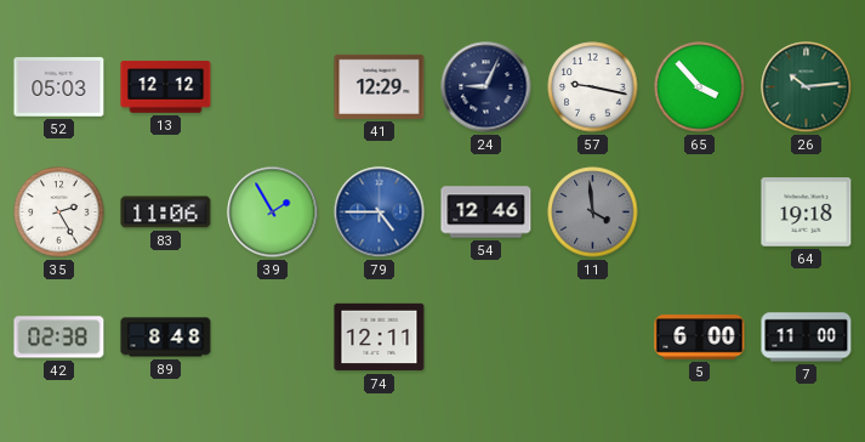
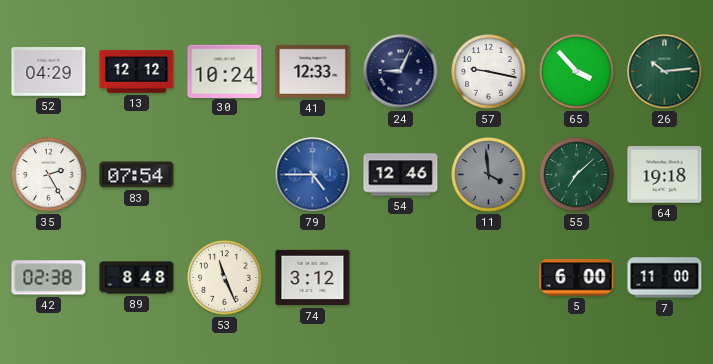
52: 05:03 -> 04:29
30: none -> 10:24
41: 12:29 -> 12:33
83: 11:06 -> 07:54
39: 1:55 -> none
55: none -> 7:08
53: none -> 11:26
74: 12:11 -> 3:12
